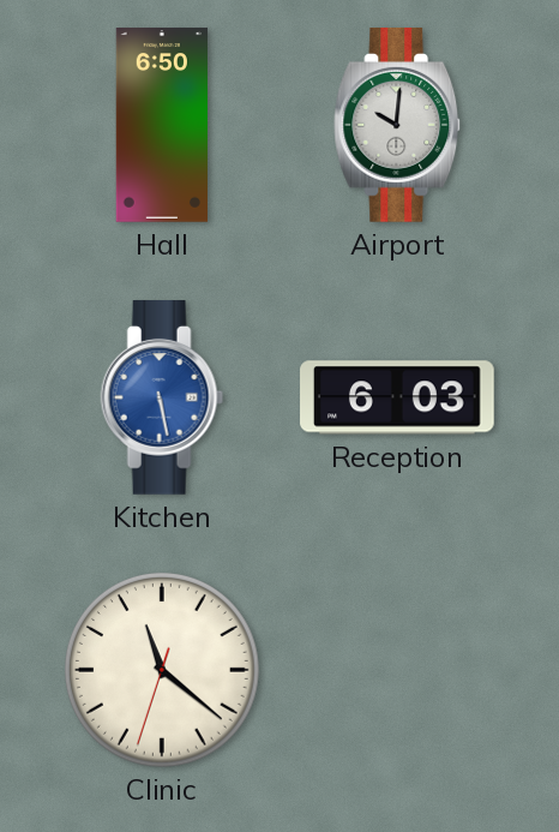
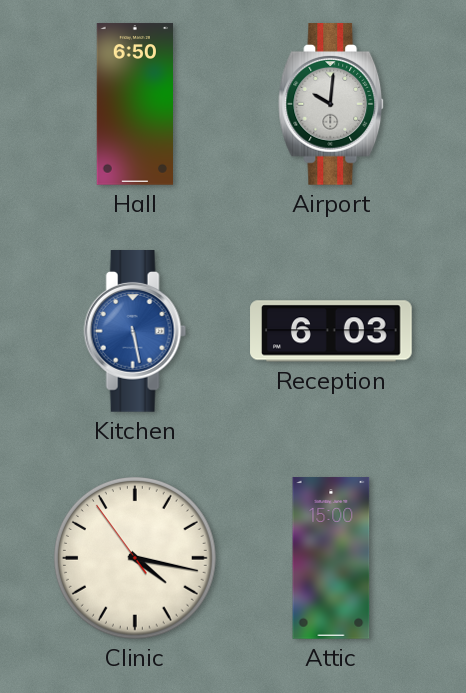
Clinic: 11:21 -> 4:16
Attic: none -> 15:00
